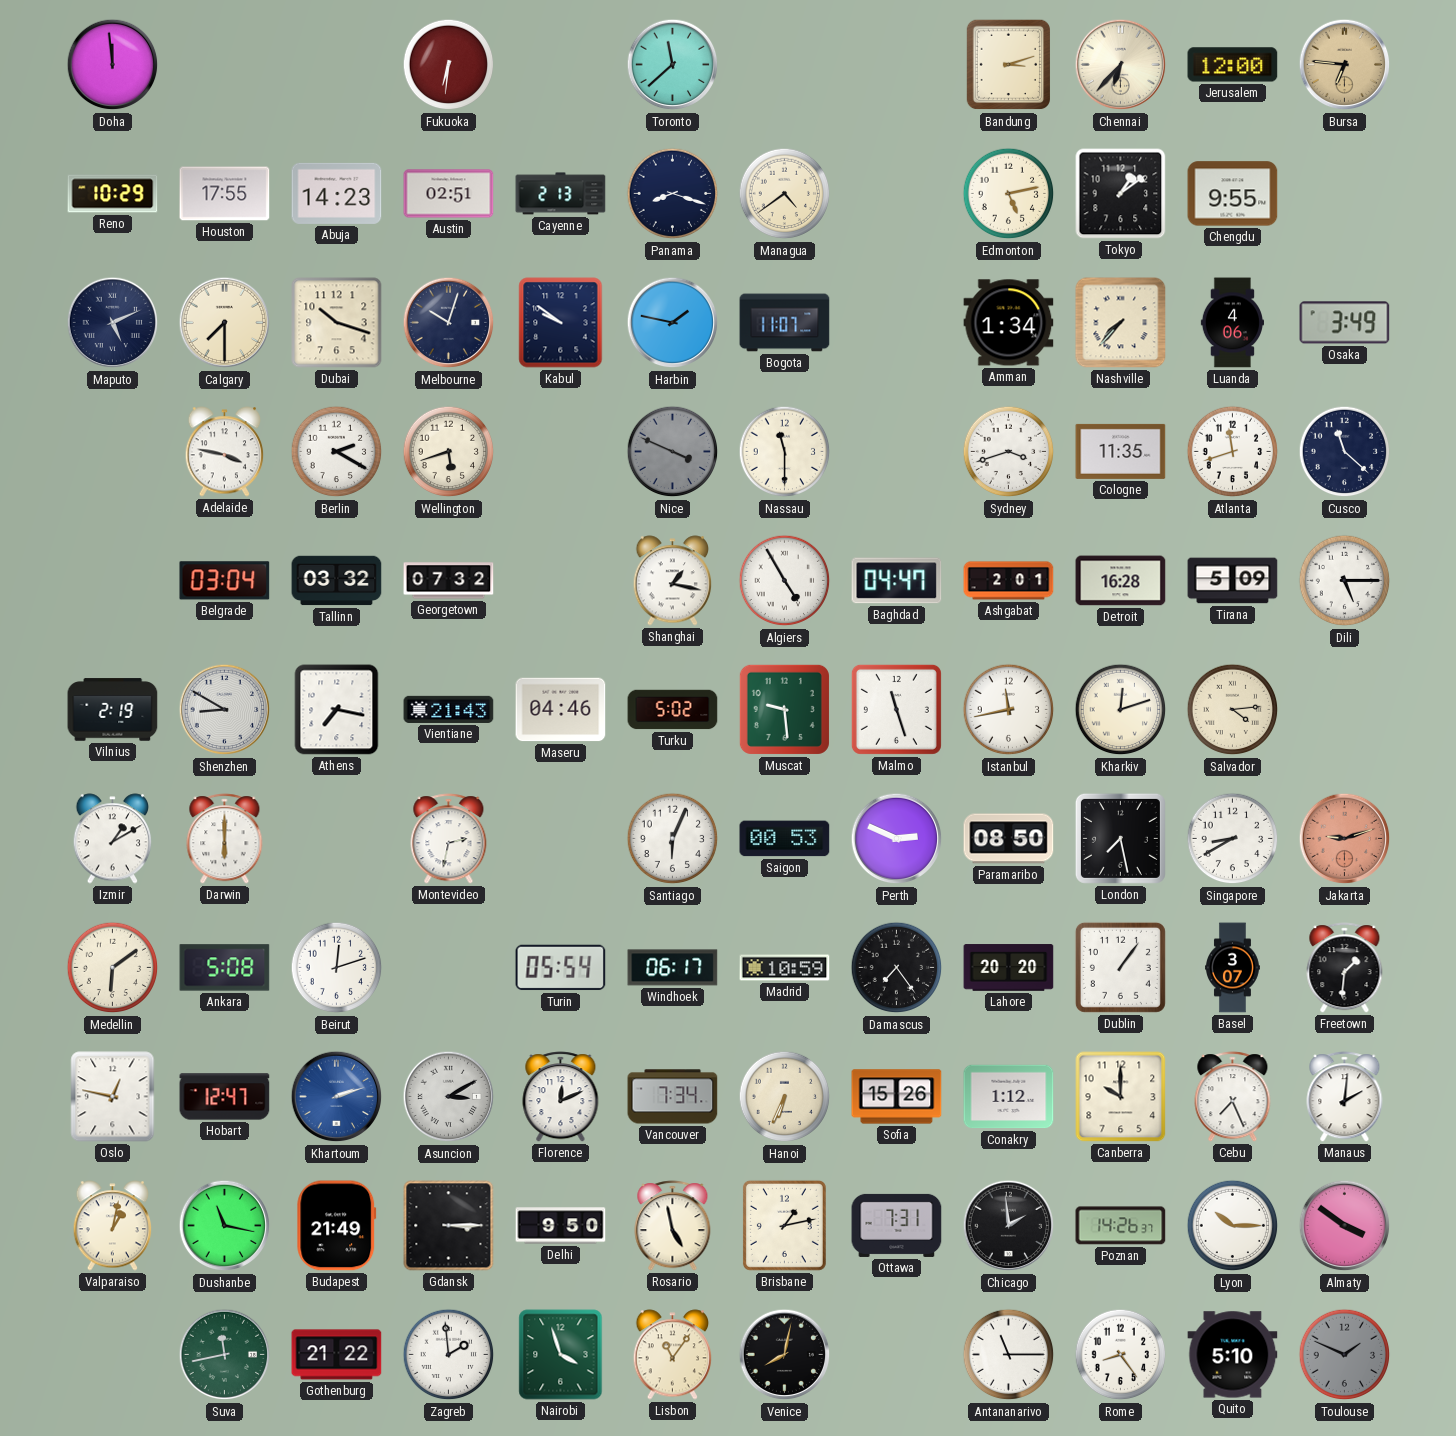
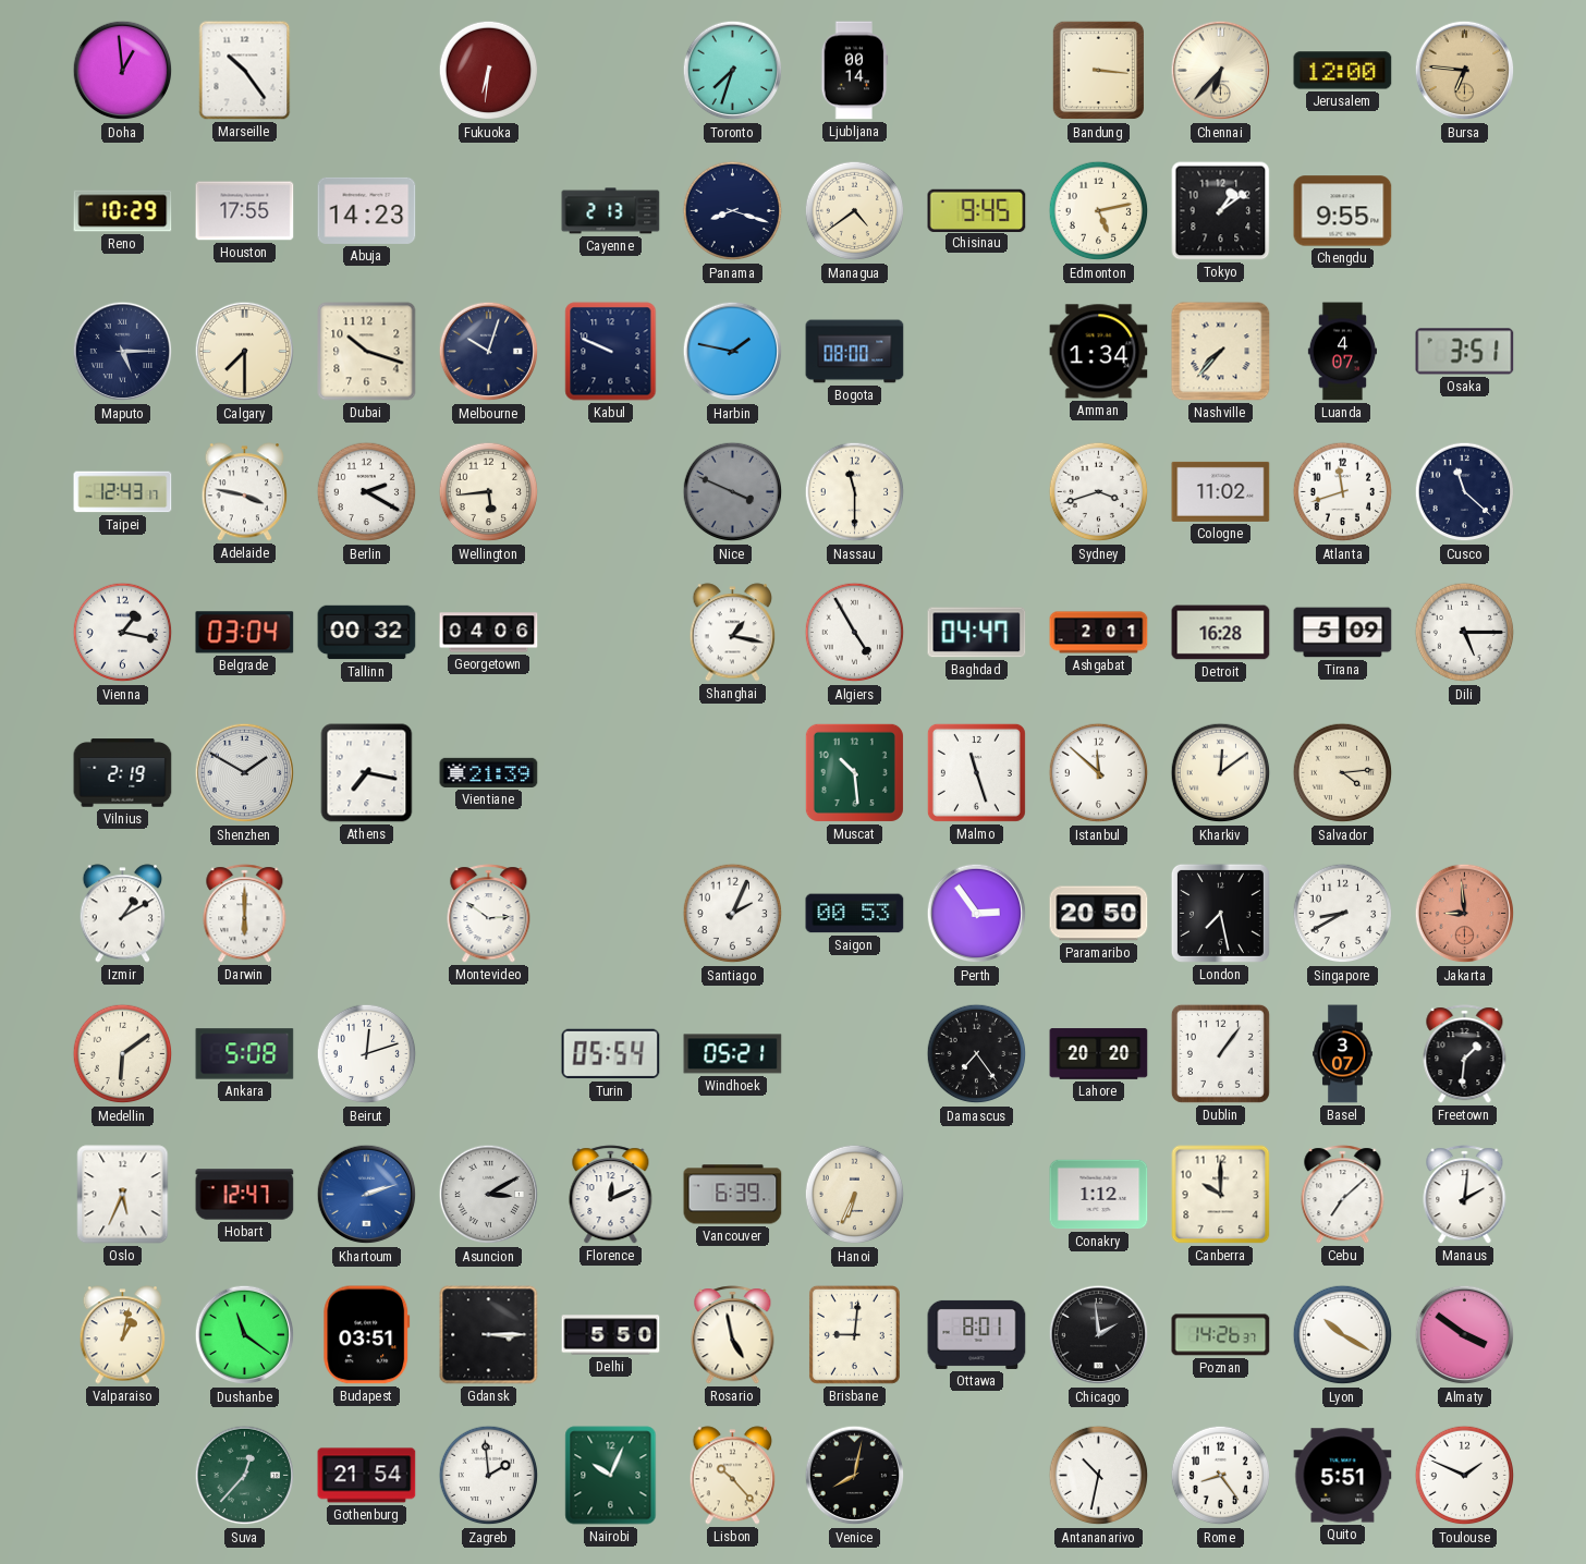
Doha: 11:59 -> 12:59
Marseille: none -> 10:24
Toronto: 11:38 -> 7:33
Ljubljana: none -> 00:14
Bandung: 3:12 -> 3:16
Austin: 02:51 -> none
Chisinau: none -> 9:45
Maputo: 5:11 -> 5:15
Kabul: 9:51 -> 9:49
Bogota: 11:07 -> 08:00
Luanda: 4:06 -> 4:07
Osaka: 3:49 -> 3:51
Taipei: none -> 12:43
Wellington: 5:42 -> 5:44
Cologne: 11:35 -> 11:02
Vienna: none -> 1:17
Tallinn: 03:32 -> 00:32
Georgetown: 07:32 -> 04:06
Shenzhen: 8:50 -> 1:50
Vientiane: 21:43 -> 21:39
Maseru: 04:46 -> none
Turku: 5:02 -> none
Muscat: 9:29 -> 10:29
Istanbul: 11:43 -> 11:52
Kharkiv: 12:12 -> 12:09
Montevideo: 2:32 -> 2:51
Santiago: 6:04 -> 2:04
Perth: 2:49 -> 2:54
Paramaribo: 08:50 -> 20:50
Jakarta: 9:12 -> 8:59
Windhoek: 06:17 -> 05:21
Madrid: 10:59 -> none
Oslo: 12:47 -> 5:34
Vancouver: 7:34 -> 6:39
Sofia: 15:26 -> none
Cebu: 7:26 -> 7:08
Dushanbe: 11:17 -> 11:21
Budapest: 21:49 -> 03:51
Delhi: 9:50 -> 5:50
Brisbane: 1:13 -> 9:01
Ottawa: 7:31 -> 8:01
Lyon: 10:15 -> 10:20
Suva: 11:43 -> 12:37
Gothenburg: 21:22 -> 21:54
Nairobi: 3:57 -> 10:04
Lisbon: 11:06 -> 10:23
Antananarivo: 11:15 -> 10:32
Quito: 5:10 -> 5:51
Toulouse dial: grey -> white
